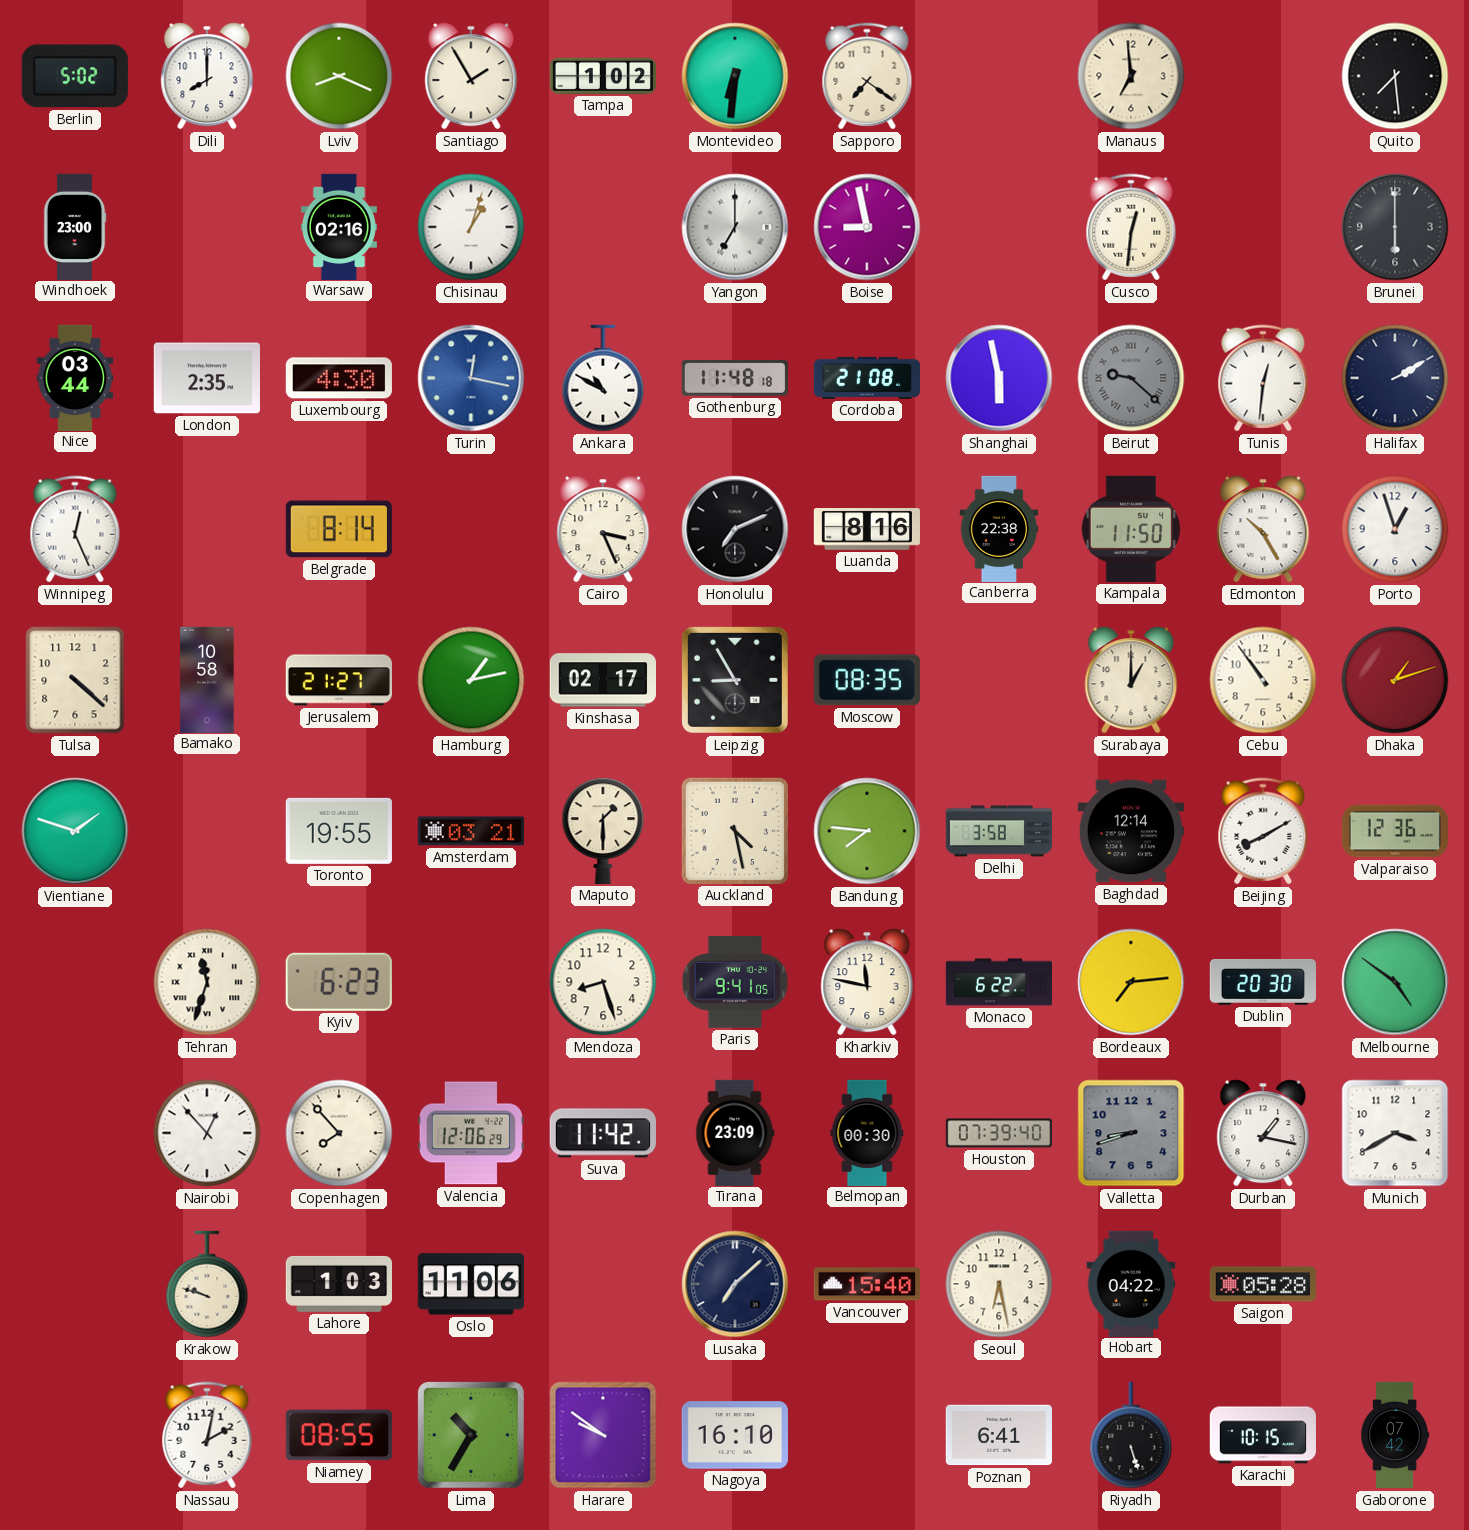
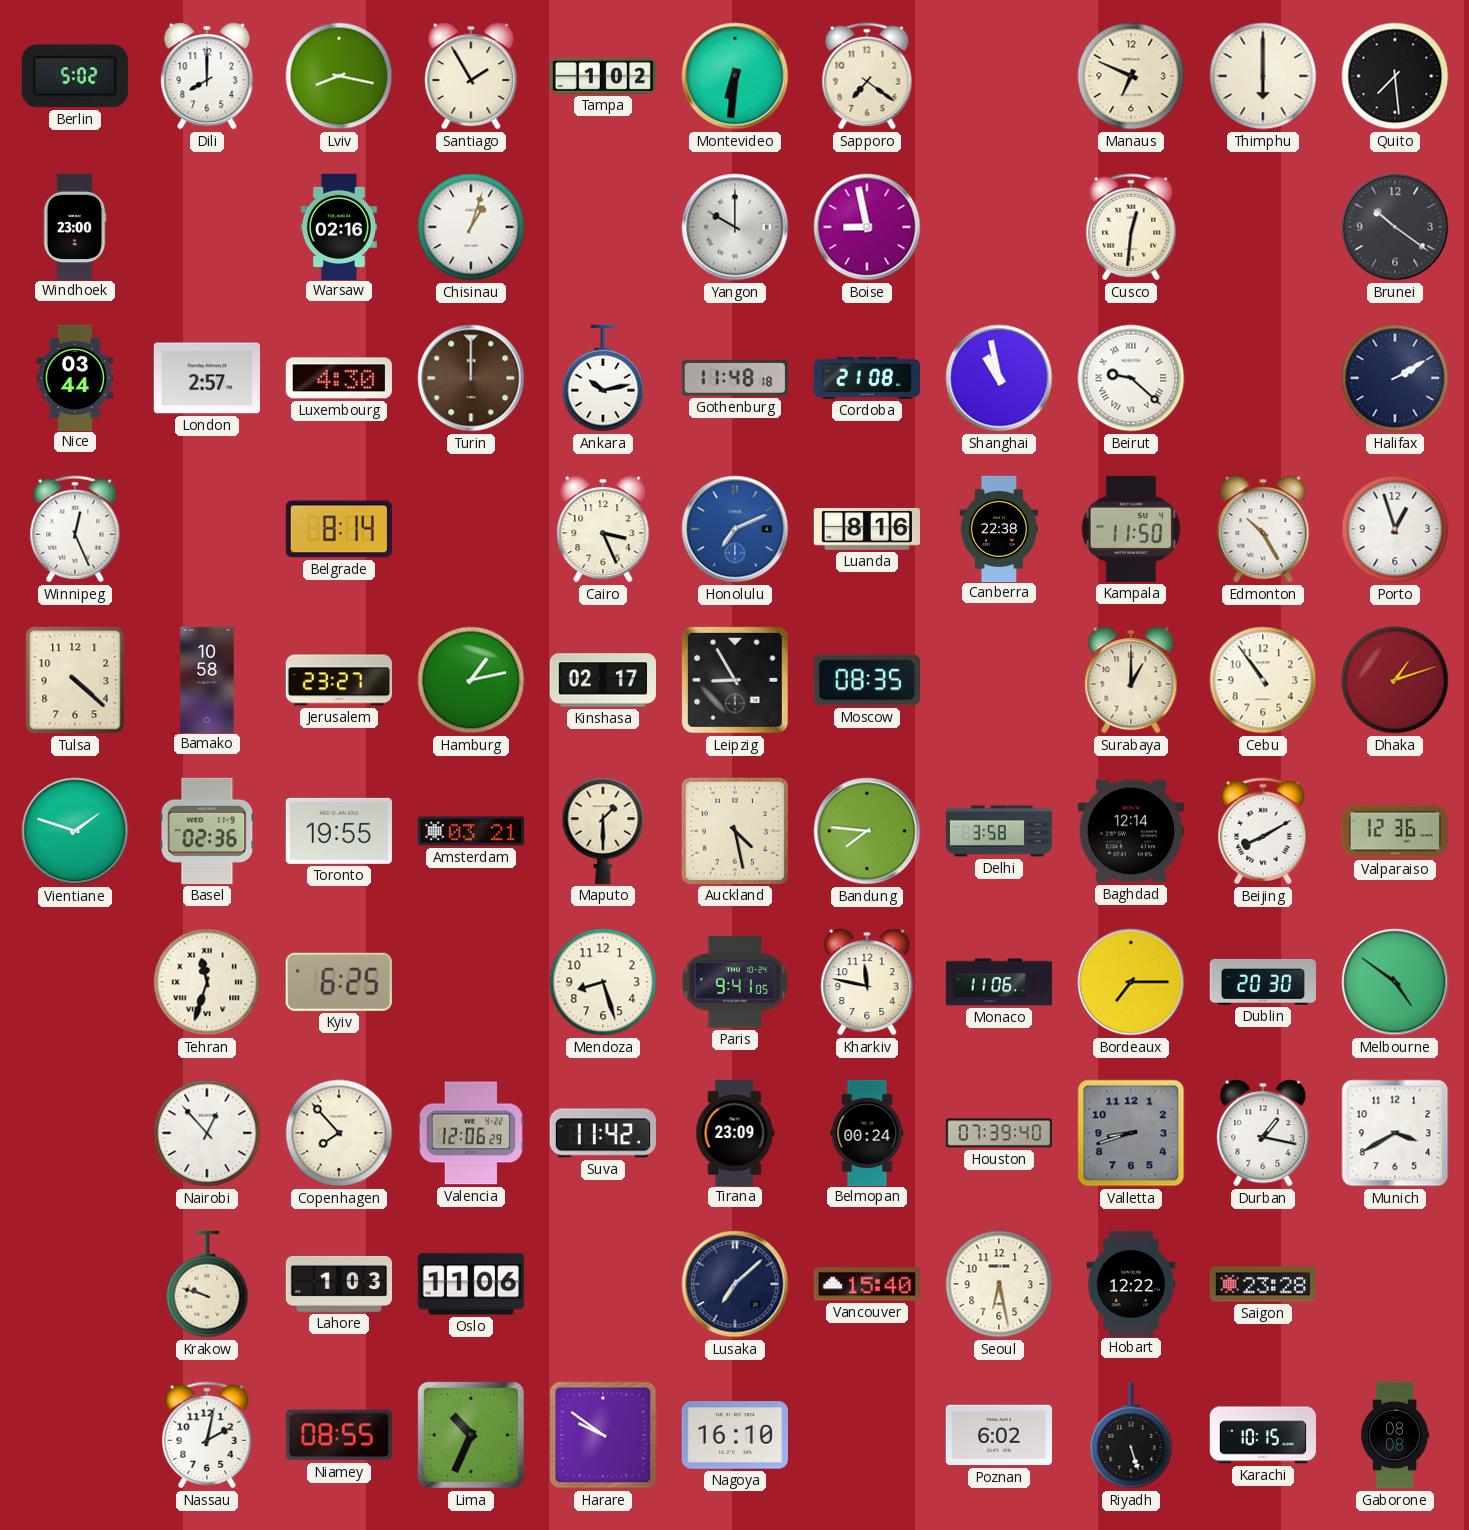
Lviv: 8:19 -> 8:17
Manaus: 6:59 -> 6:49
Thimphu: none -> 6:00
Yangon: 7:00 -> 10:00
Brunei: 6:00 -> 10:21
London: 2:35 -> 2:57
Turin: 12:17 -> 12:00
Turin dial: blue -> brown
Ankara: 10:50 -> 10:13
Shanghai: 5:58 -> 10:58
Beirut dial: grey -> white
Tunis: 12:31 -> none
Honolulu dial: black -> blue
Jerusalem: 21:27 -> 23:27
Basel: none -> 02:36
Kyiv: 6:23 -> 6:25
Monaco: 6:22 -> 11:06
Bordeaux: 7:14 -> 7:15
Belmopan: 00:30 -> 00:24
Hobart: 04:22 -> 12:22
Saigon: 05:28 -> 23:28
Lima: 10:35 -> 10:34
Poznan: 6:41 -> 6:02
Gaborone: 07:42 -> 08:08
